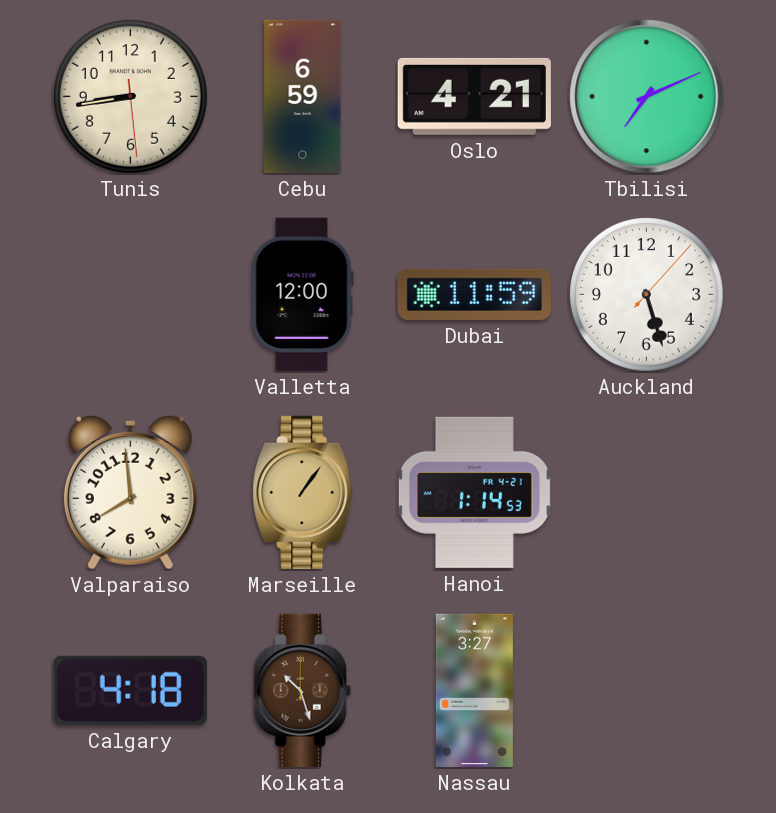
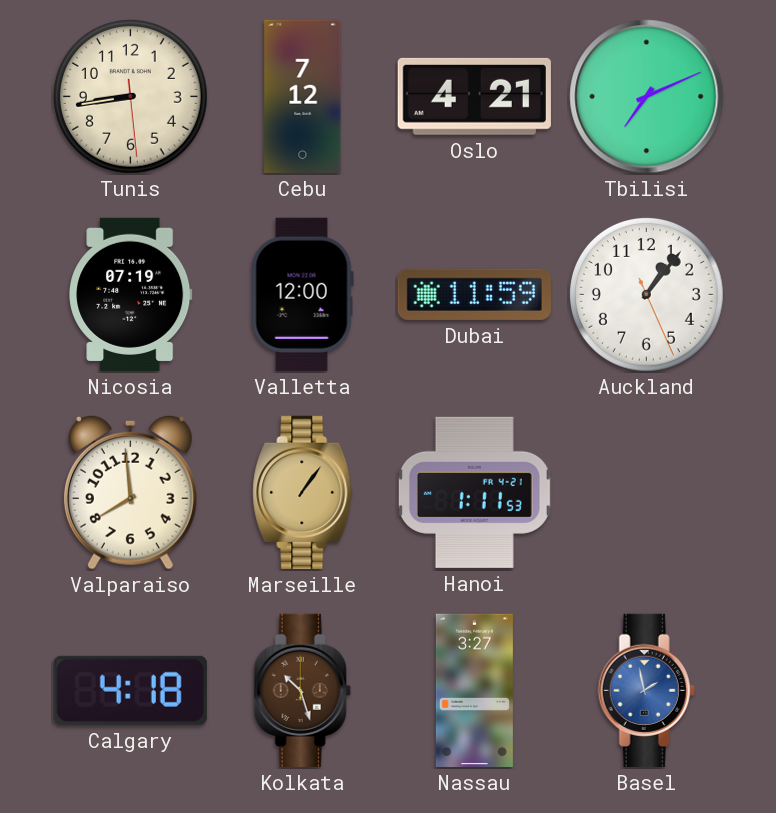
Cebu: 6:59 -> 7:12
Nicosia: none -> 07:19
Auckland: 5:27 -> 1:06
Hanoi: 1:14 -> 1:11
Basel: none -> 1:58
